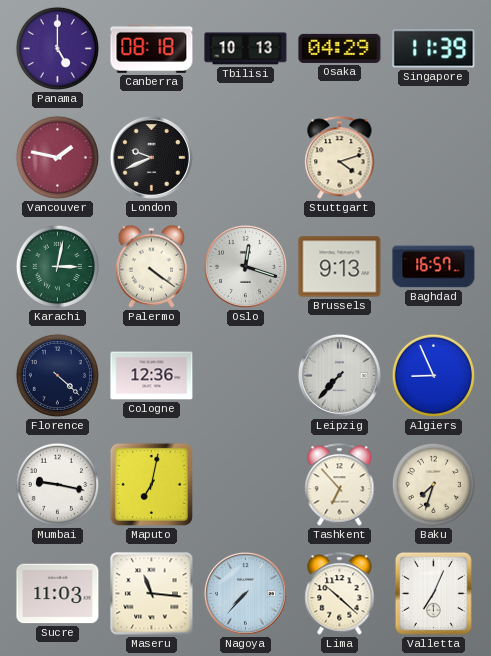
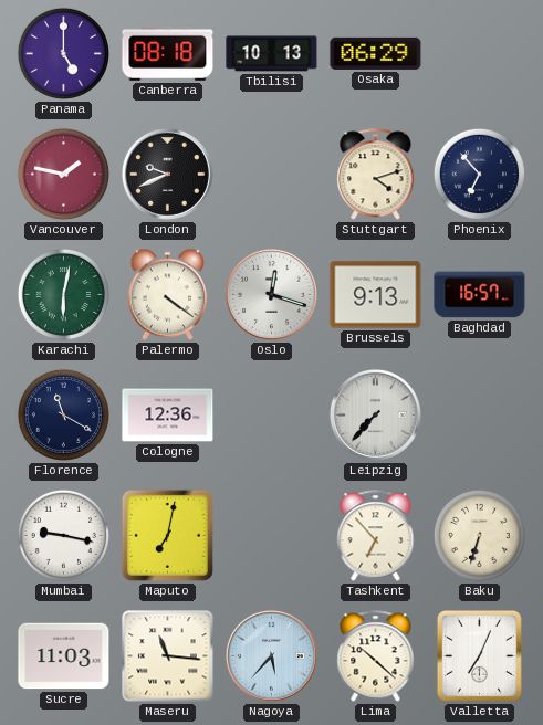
Osaka: 04:29 -> 06:29
Singapore: 11:39 -> none
Phoenix: none -> 6:53
Karachi: 3:02 -> 6:02
Florence: 4:22 -> 11:20
Algiers: 8:56 -> none
Baku: 7:33 -> 6:33
Nagoya: 7:37 -> 5:37
